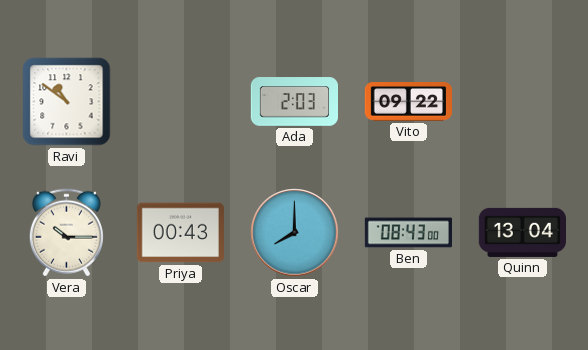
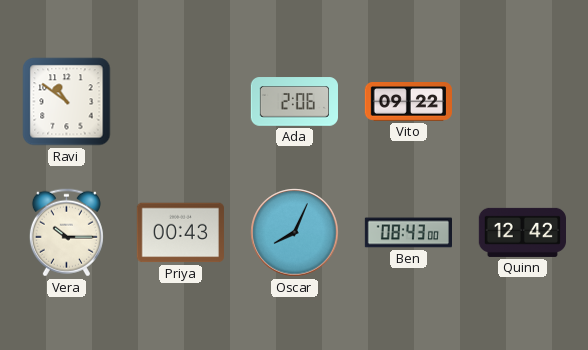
Ada: 2:03 -> 2:06
Oscar: 8:00 -> 8:04
Quinn: 13:04 -> 12:42
